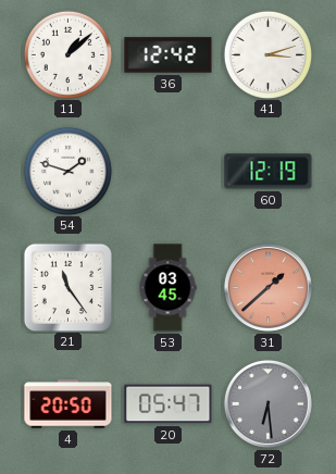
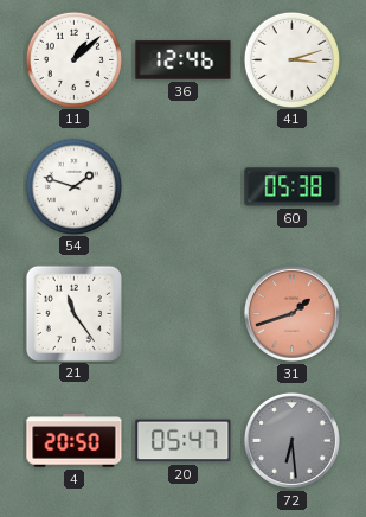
36: 12:42 -> 12:46
60: 12:19 -> 05:38
53: 03:45 -> none
31: 1:38 -> 1:42
